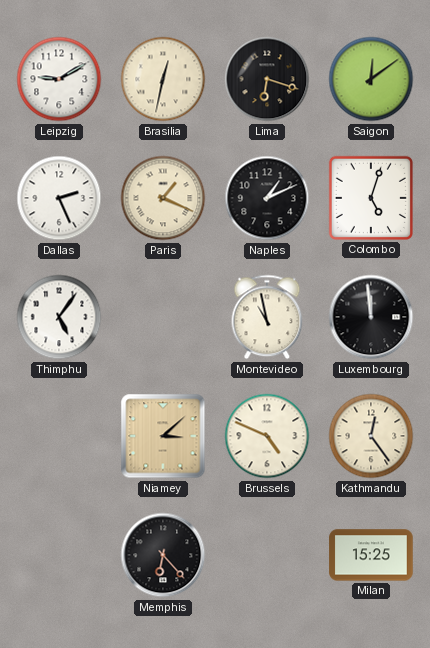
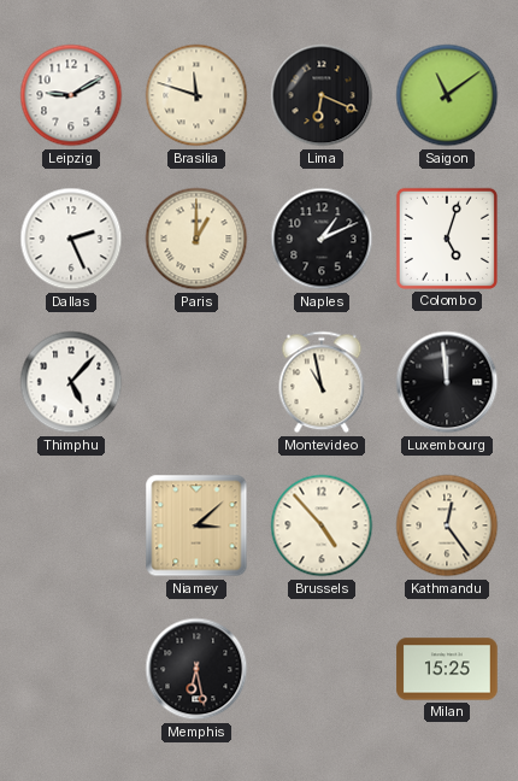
Brasilia: 12:32 -> 11:48
Lima: 6:18 -> 6:19
Saigon: 12:09 -> 11:09
Paris: 1:19 -> 1:00
Thimphu: 5:06 -> 5:07
Brussels: 4:49 -> 4:53
Memphis: 6:23 -> 6:28
